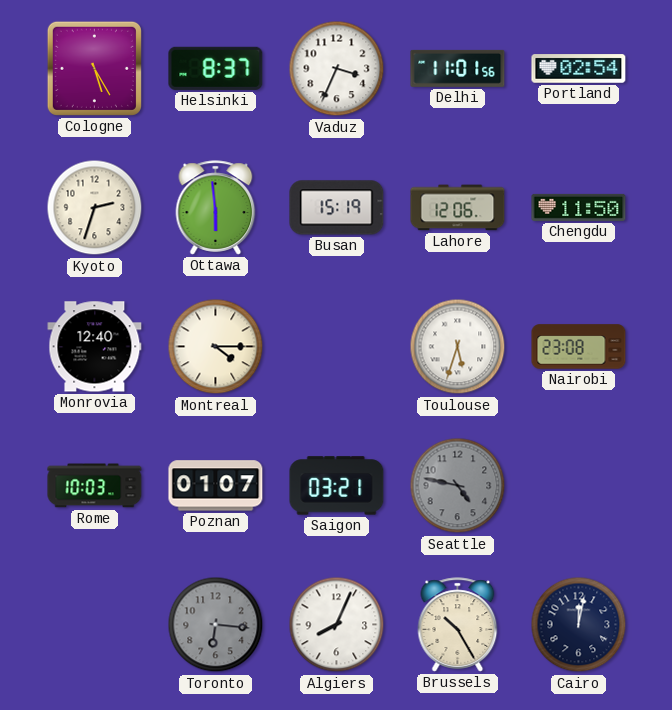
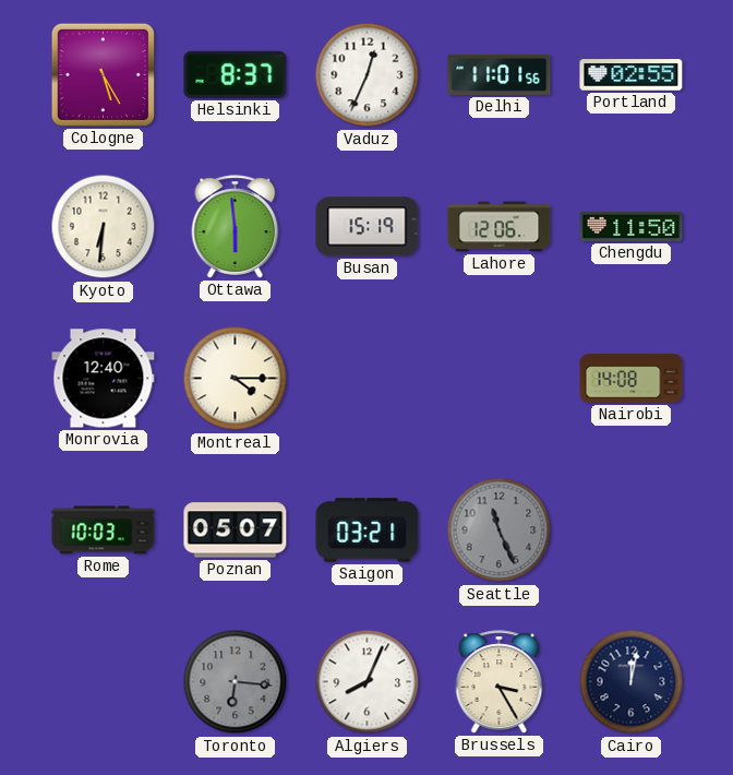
Vaduz: 3:34 -> 12:34
Portland: 02:54 -> 02:55
Kyoto: 2:33 -> 6:31
Toulouse: 5:33 -> none
Nairobi: 23:08 -> 14:08
Poznan: 01:07 -> 05:07
Seattle: 4:47 -> 11:26
Brussels: 10:25 -> 3:25
